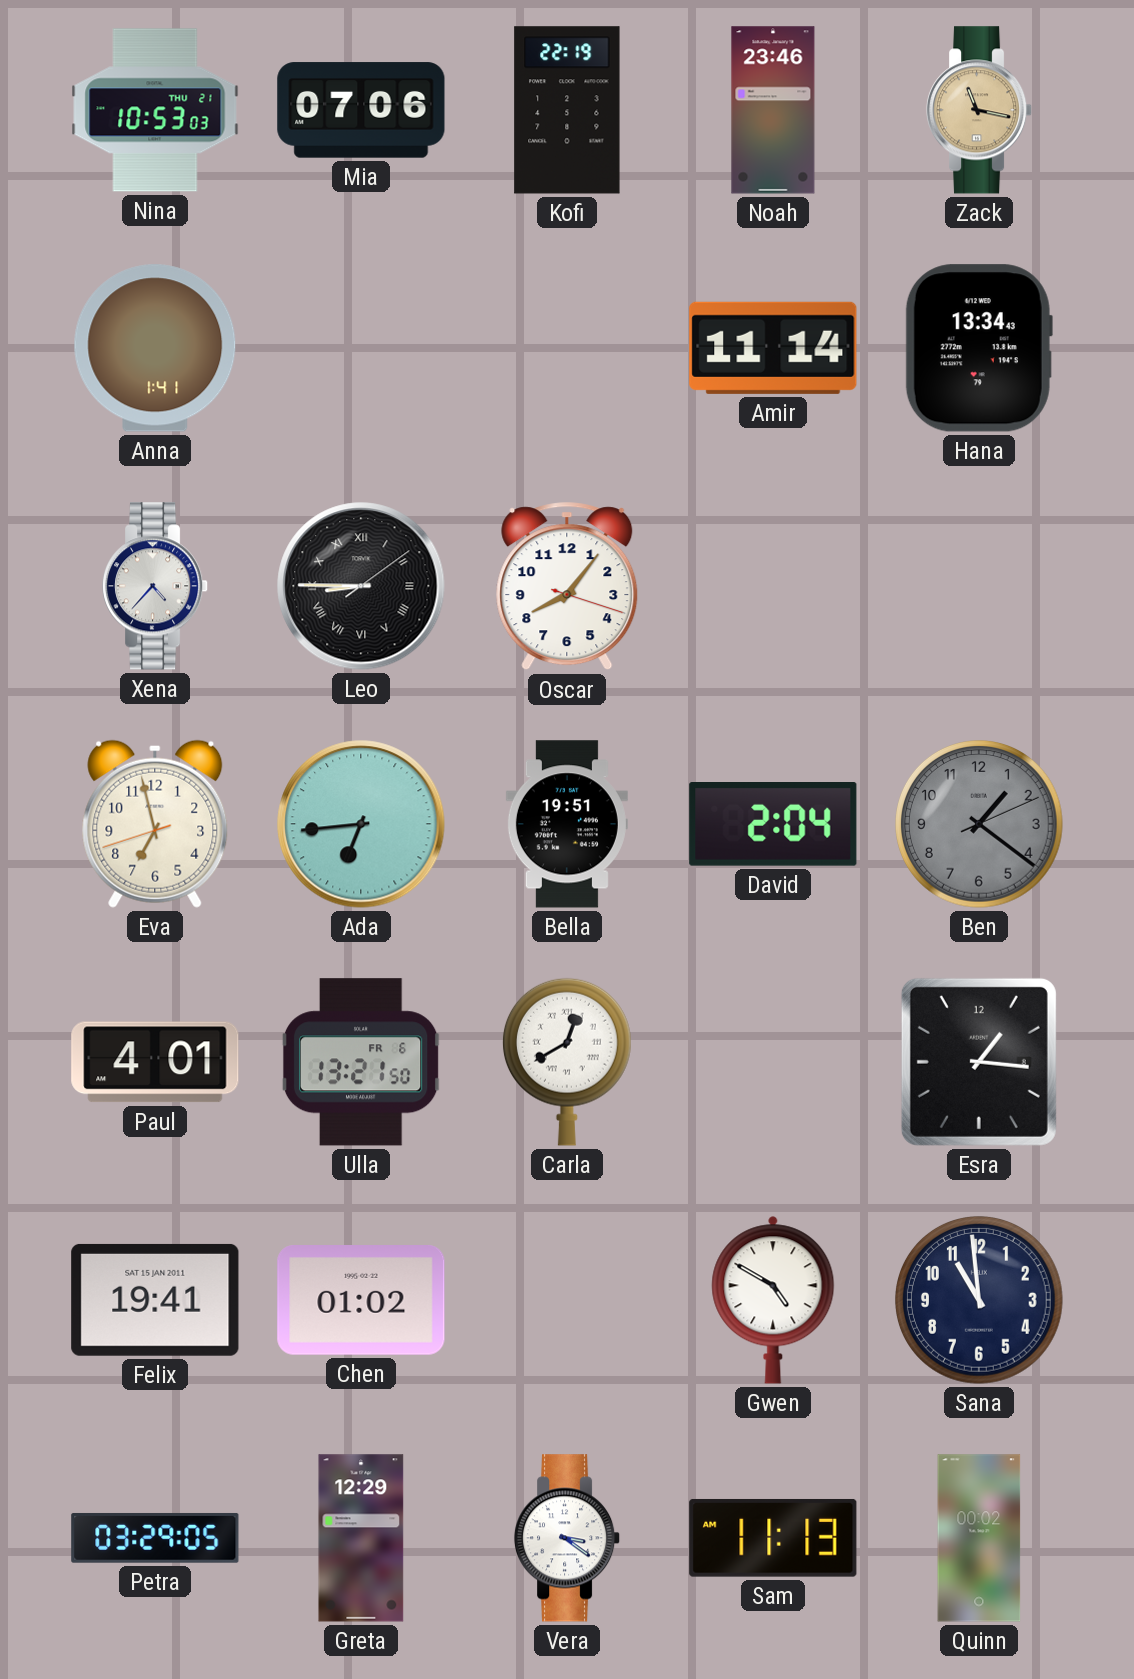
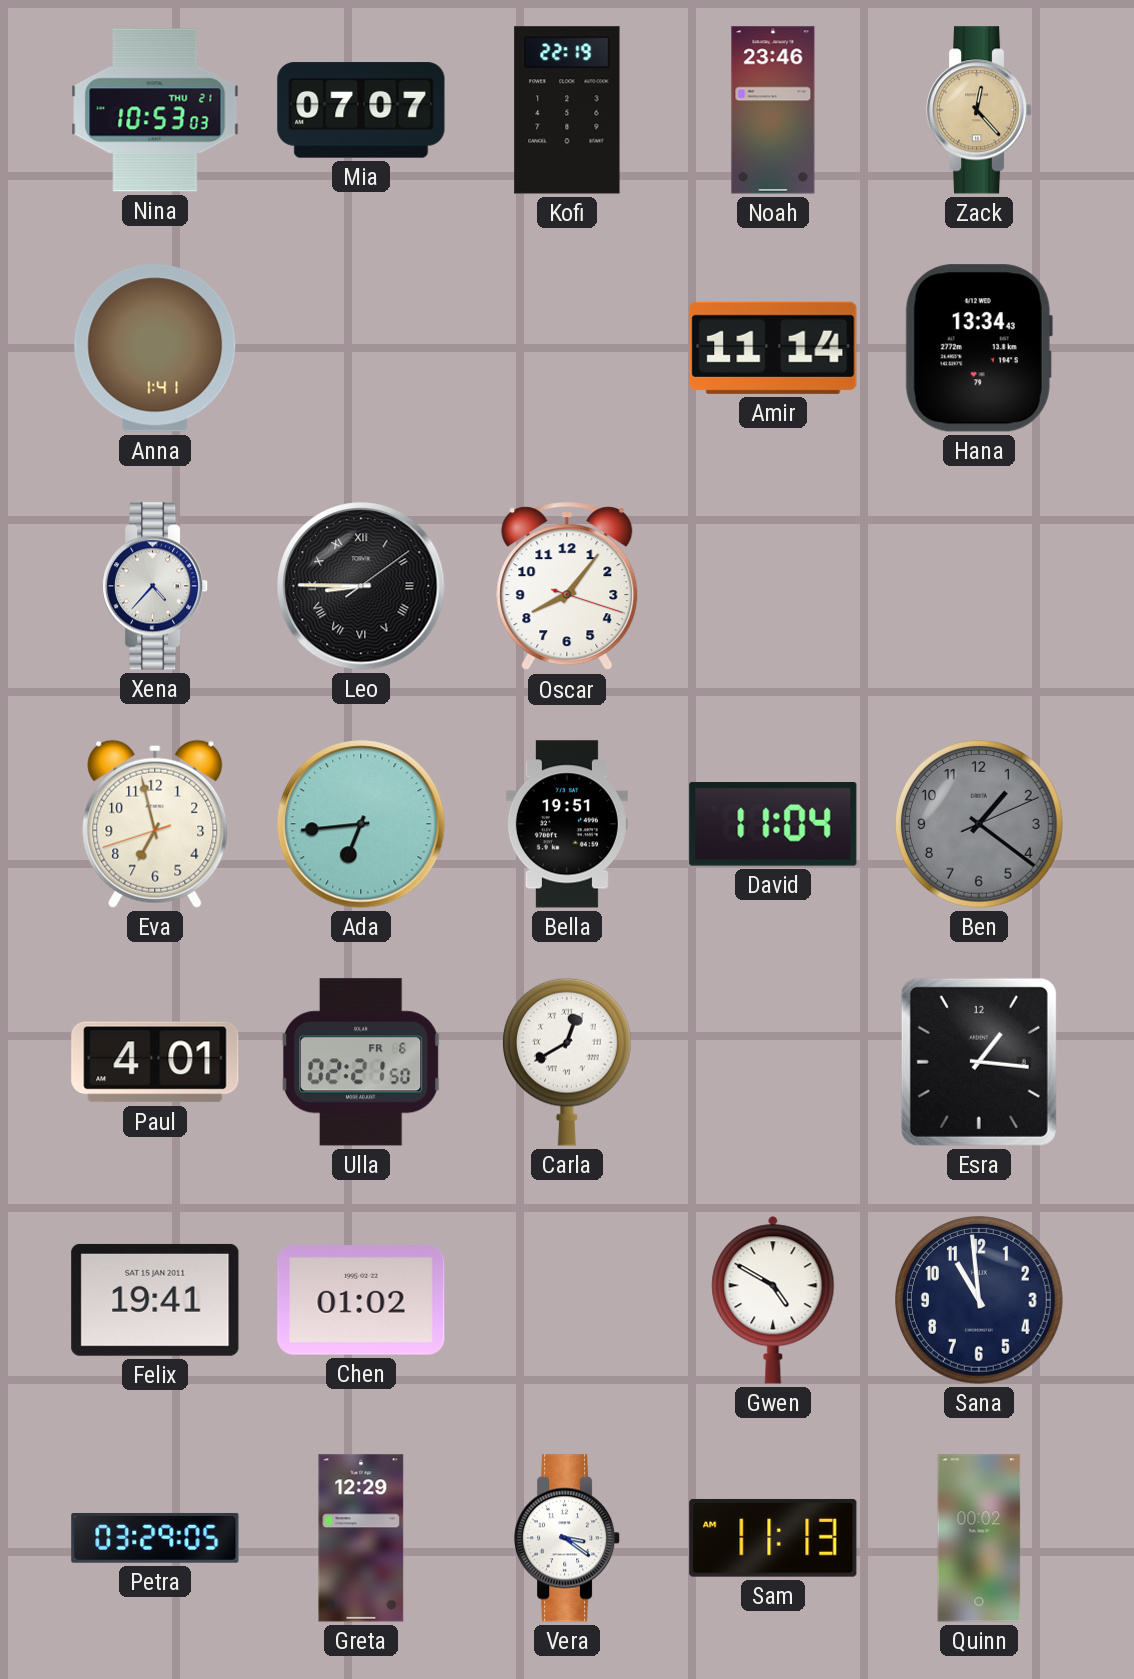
Mia: 07:06 -> 07:07
Zack: 11:17 -> 12:23
David: 2:04 -> 11:04
Ulla: 13:21 -> 02:21
